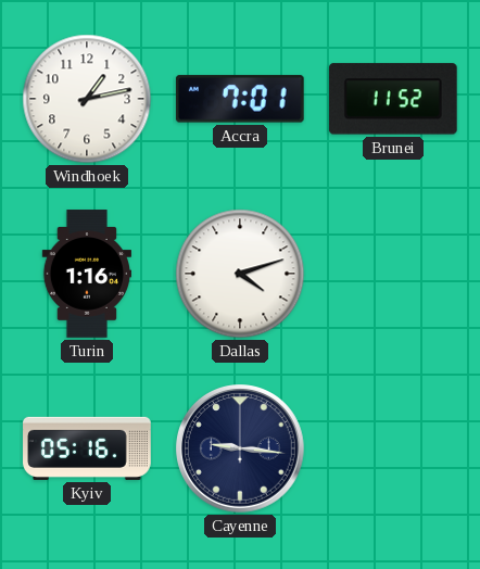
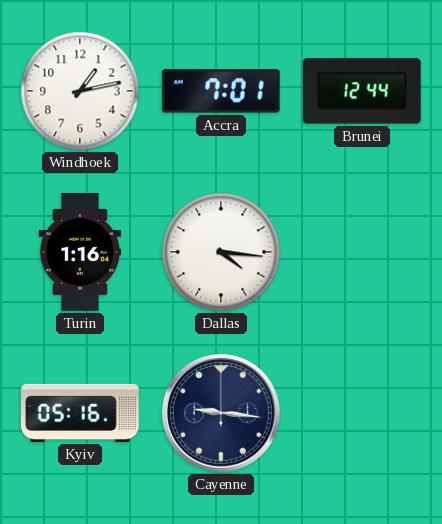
Brunei: 11:52 -> 12:44
Dallas: 4:12 -> 4:16
